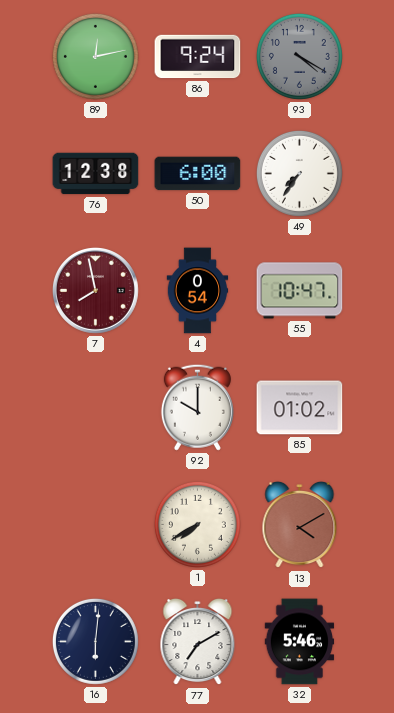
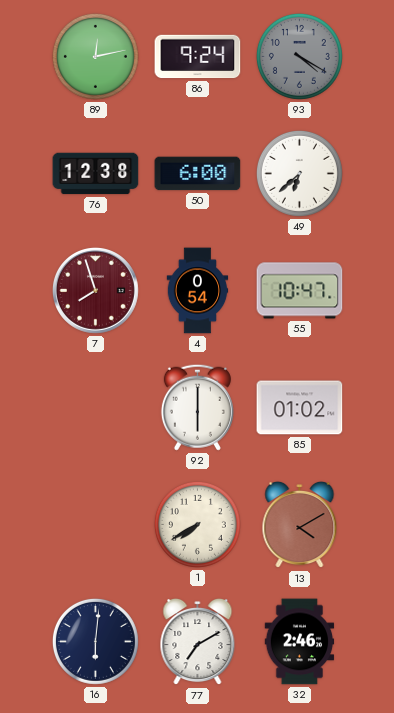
49: 7:36 -> 6:38
7: 7:58 -> 7:57
92: 10:00 -> 6:00
32: 5:46 -> 2:46
